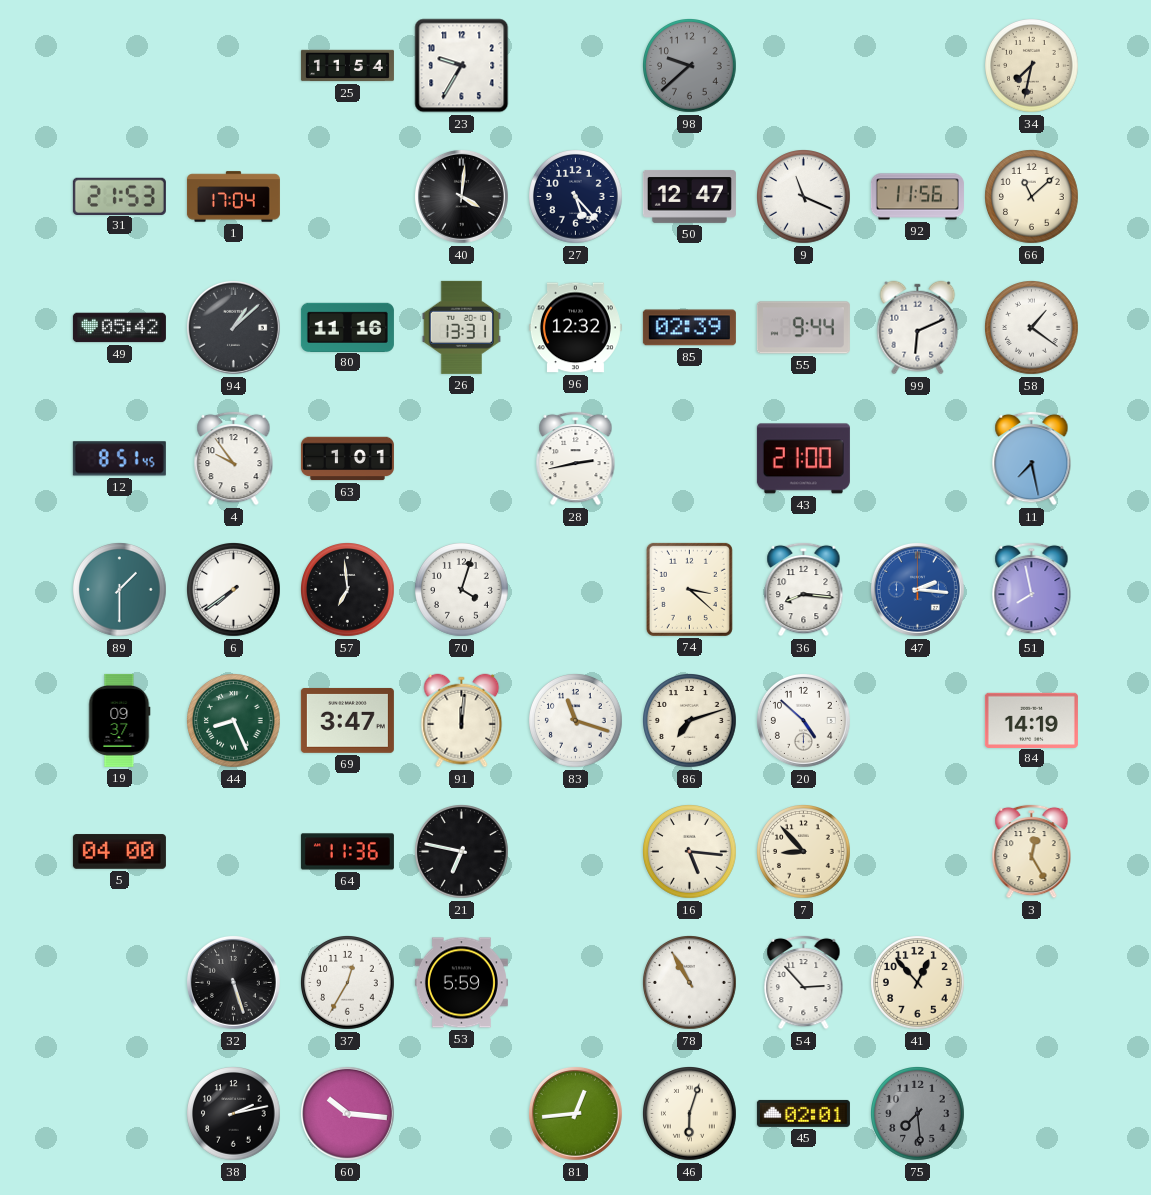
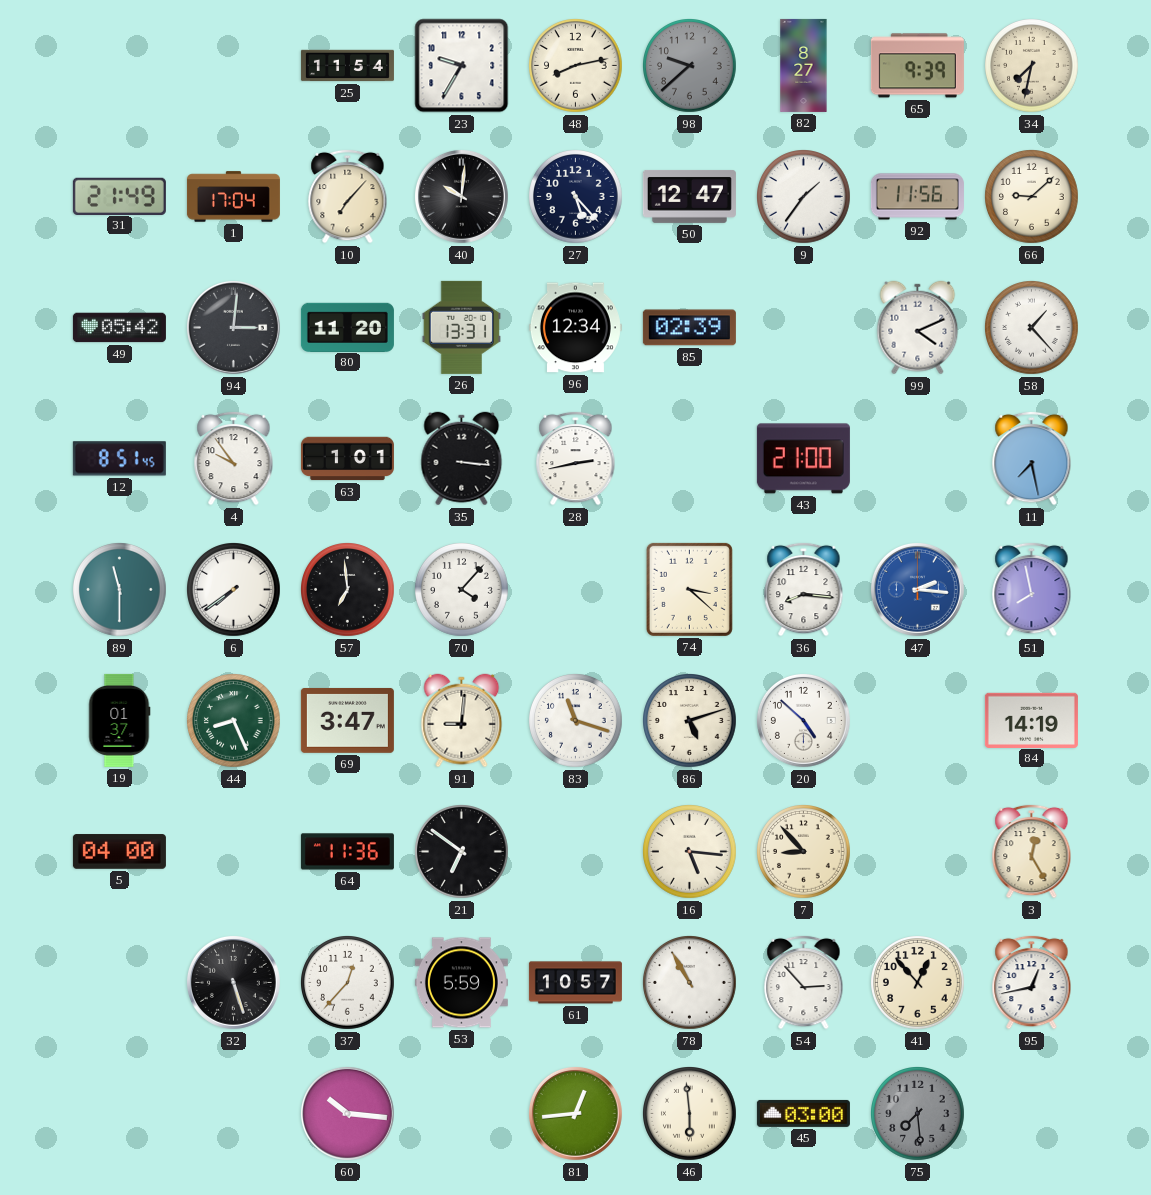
48: none -> 8:13
82: none -> 8:27
65: none -> 9:39
31: 21:53 -> 21:49
10: none -> 7:07
40: 4:01 -> 10:01
9: 11:19 -> 1:36
66: 11:08 -> 9:08
94: 1:08 -> 3:01
80: 11:16 -> 11:20
96: 12:32 -> 12:34
55: 9:44 -> none
99: 6:11 -> 4:11
58: 1:21 -> 1:23
35: none -> 3:16
89: 1:30 -> 11:30
70: 4:03 -> 4:07
19: 09:37 -> 01:37
91: 12:01 -> 9:01
86: 7:12 -> 5:12
21: 6:47 -> 6:51
37: 12:35 -> 12:37
61: none -> 10:57
95: none -> 12:43
38: 2:13 -> none
46: 6:03 -> 5:59
45: 02:01 -> 03:00
